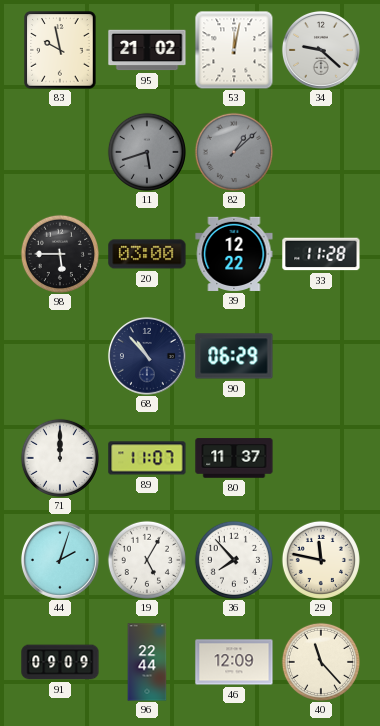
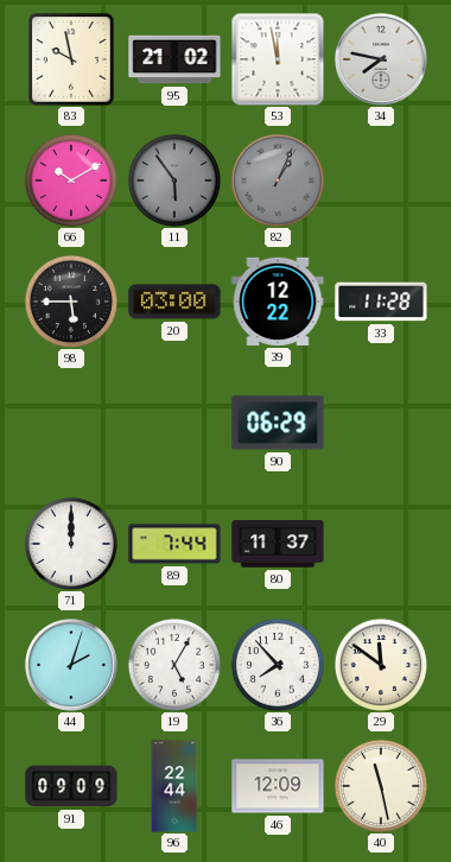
53: 12:02 -> 11:58
34: 9:22 -> 7:47
66: none -> 10:10
11: 5:42 -> 5:54
82: 1:08 -> 1:04
68: 10:53 -> none
89: 11:07 -> 7:44
29: 11:47 -> 11:51
40: 11:23 -> 11:28
